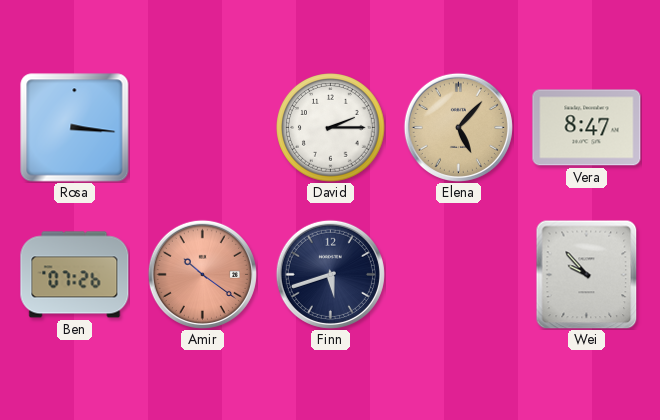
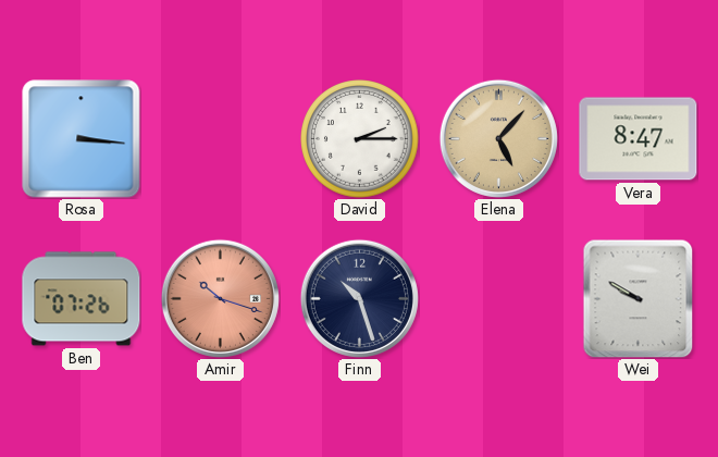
Amir: 10:21 -> 10:18
Finn: 5:42 -> 10:27
Wei: 9:53 -> 9:50
